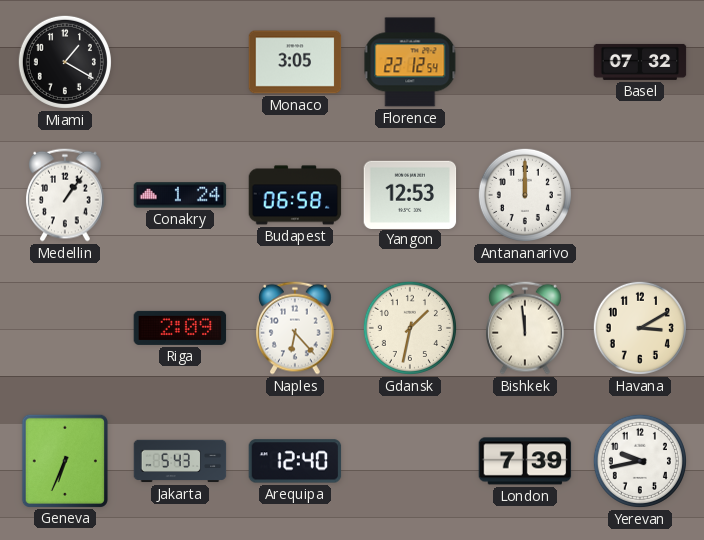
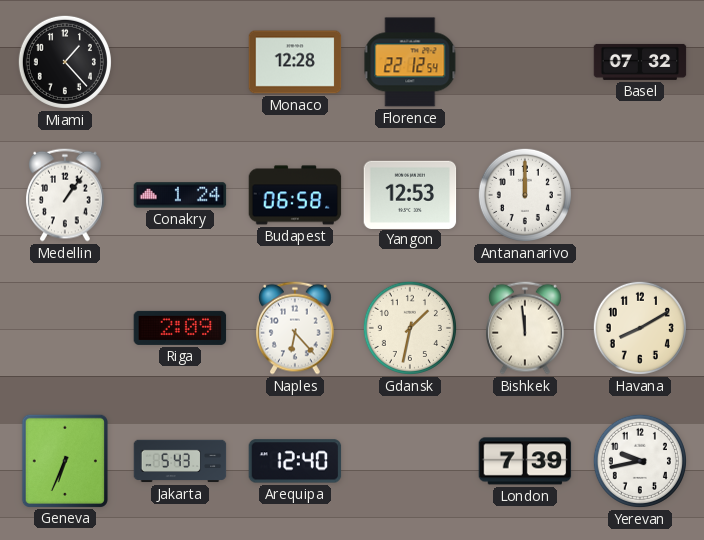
Miami: 1:20 -> 1:23
Monaco: 3:05 -> 12:28
Havana: 3:10 -> 8:10
